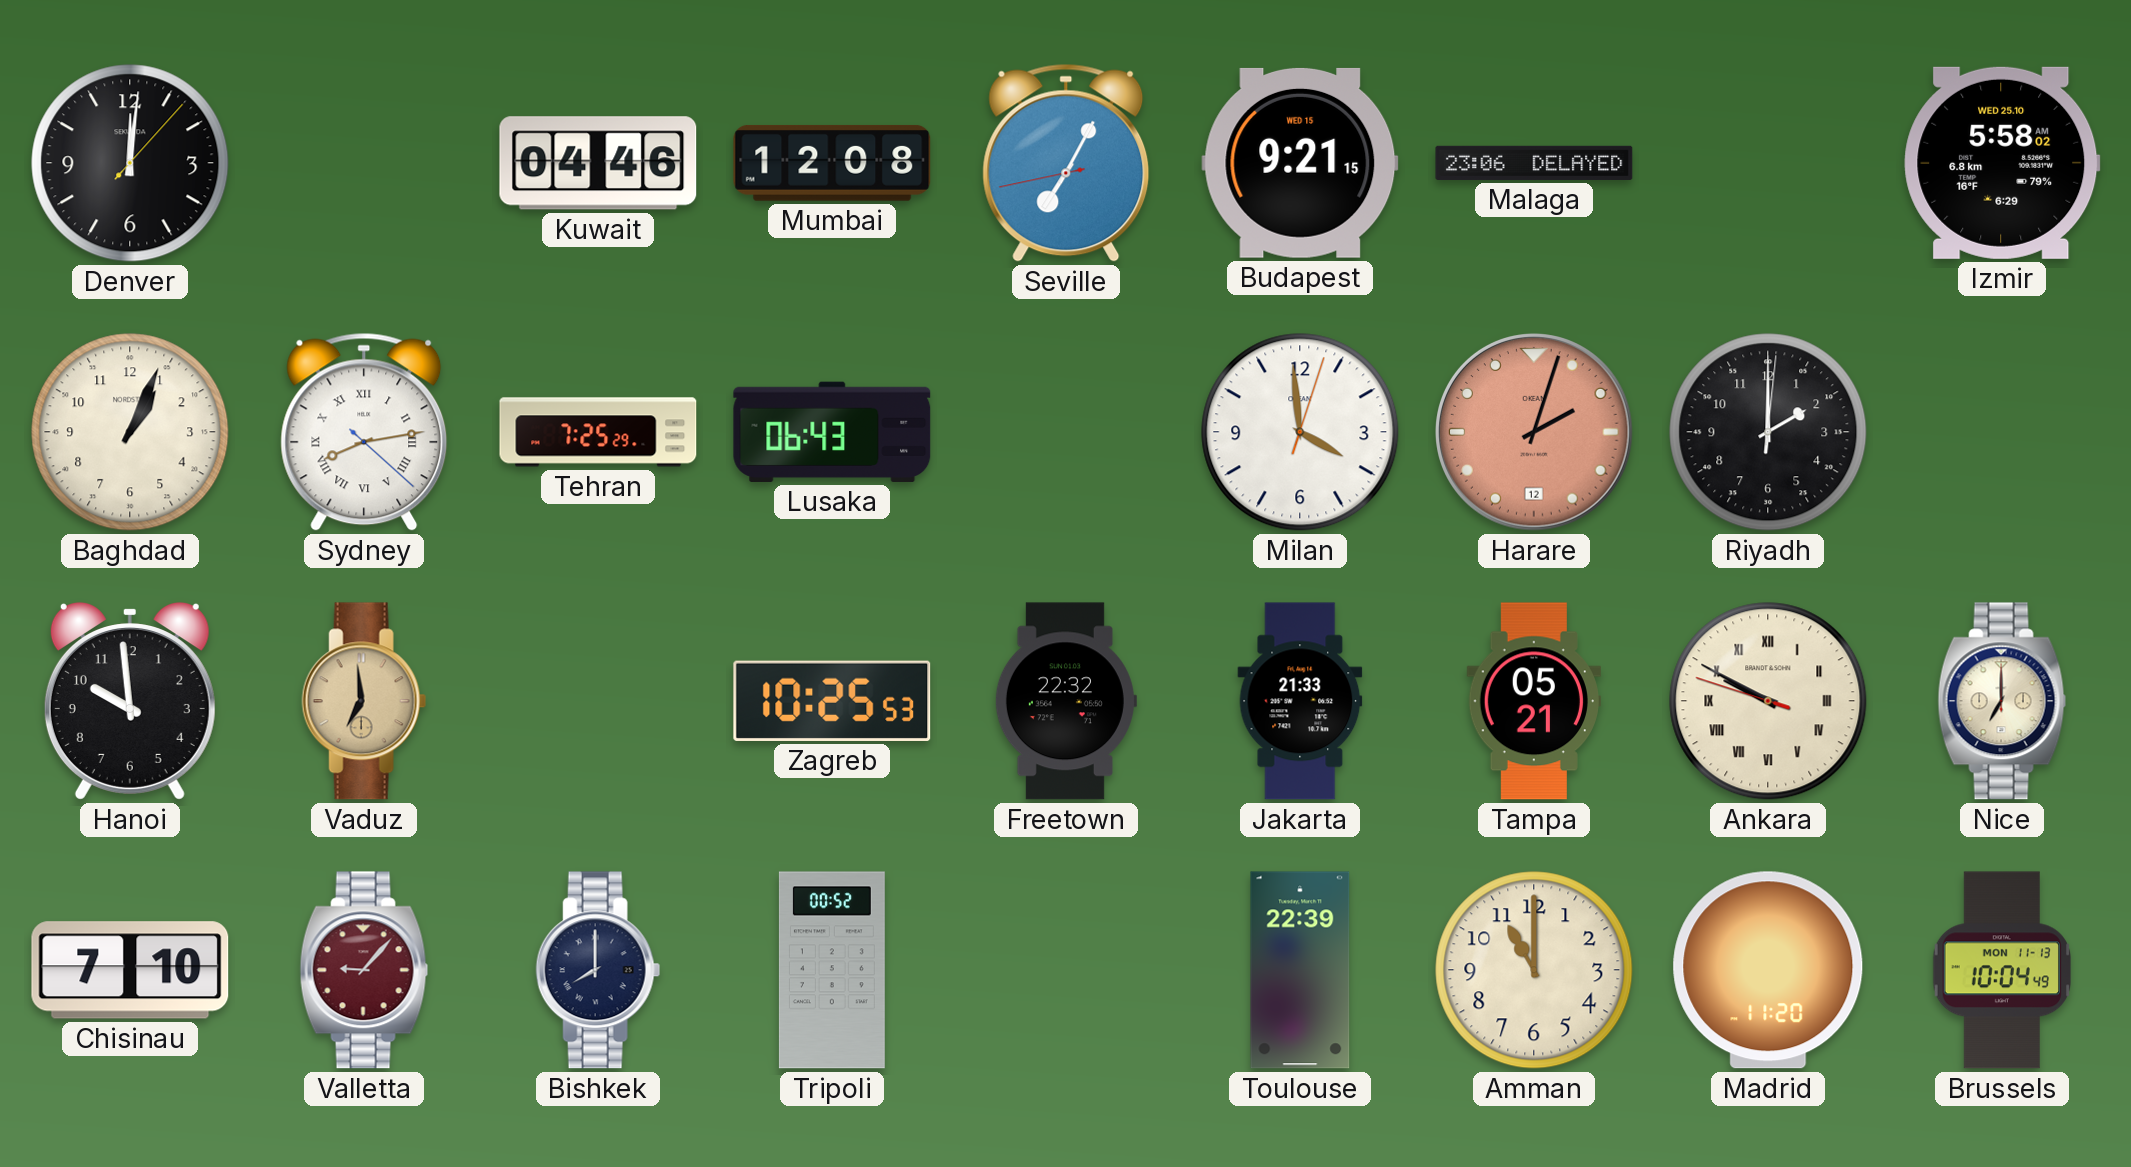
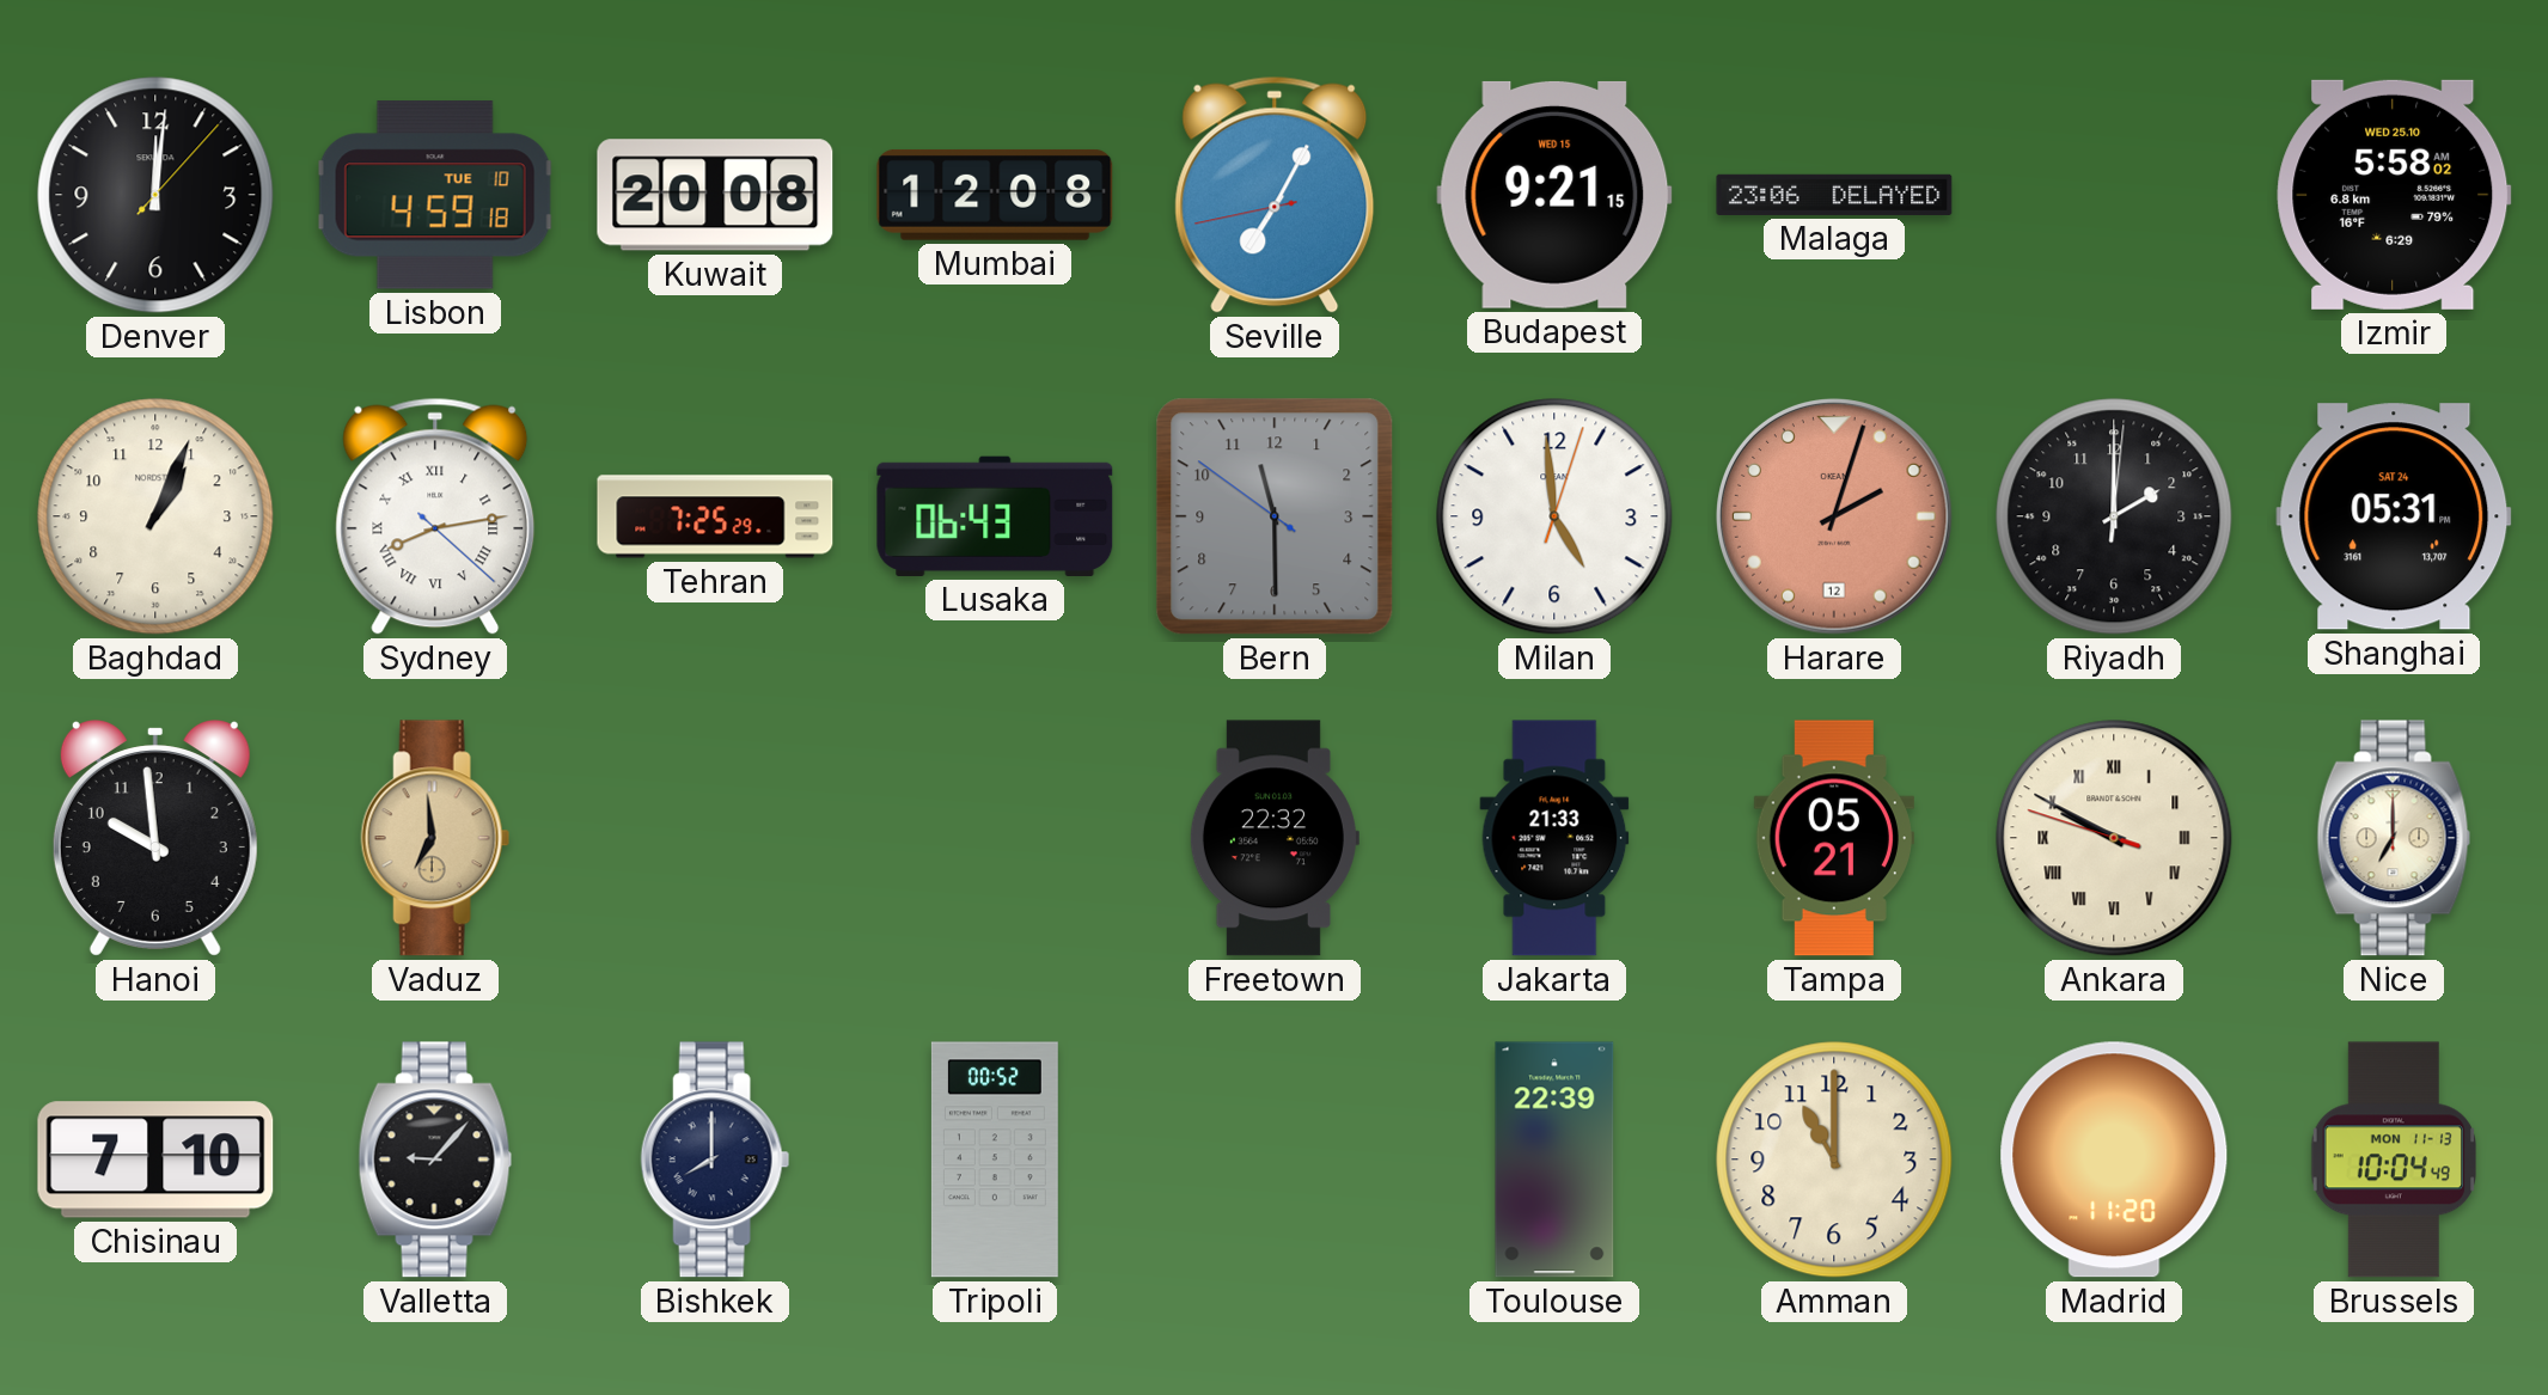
Lisbon: none -> 4:59
Kuwait: 04:46 -> 20:08
Bern: none -> 11:29
Milan: 3:59 -> 4:59
Shanghai: none -> 05:31
Zagreb: 10:25 -> none
Valletta dial: burgundy -> black
